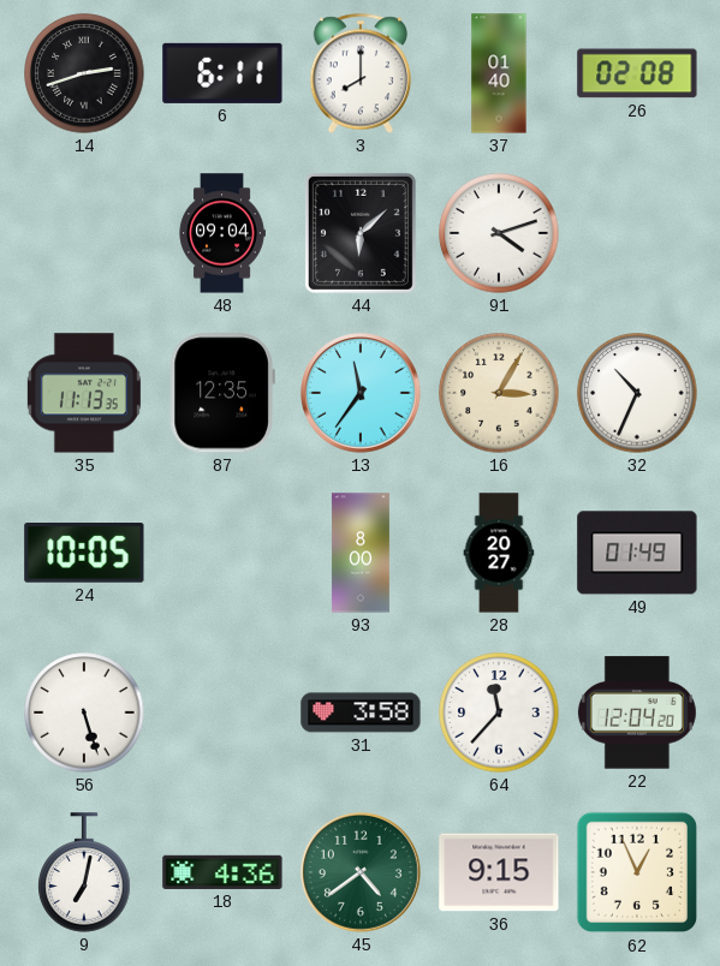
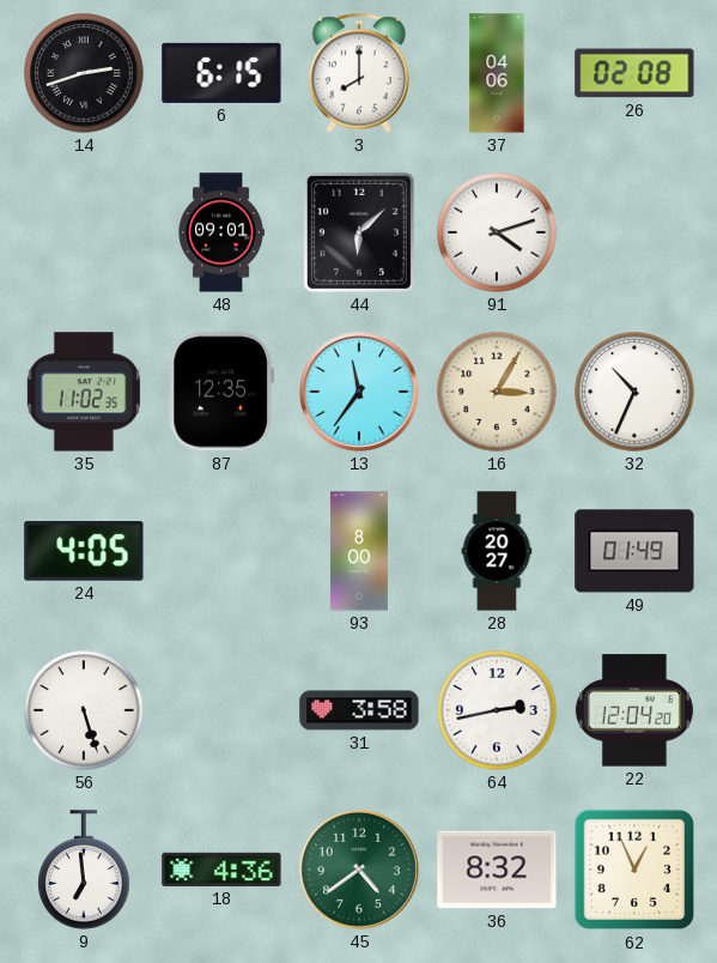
6: 6:11 -> 6:15
37: 01:40 -> 04:06
48: 09:04 -> 09:01
35: 11:13 -> 11:02
24: 10:05 -> 4:05
64: 11:37 -> 2:43
9: 7:02 -> 6:59
36: 9:15 -> 8:32
